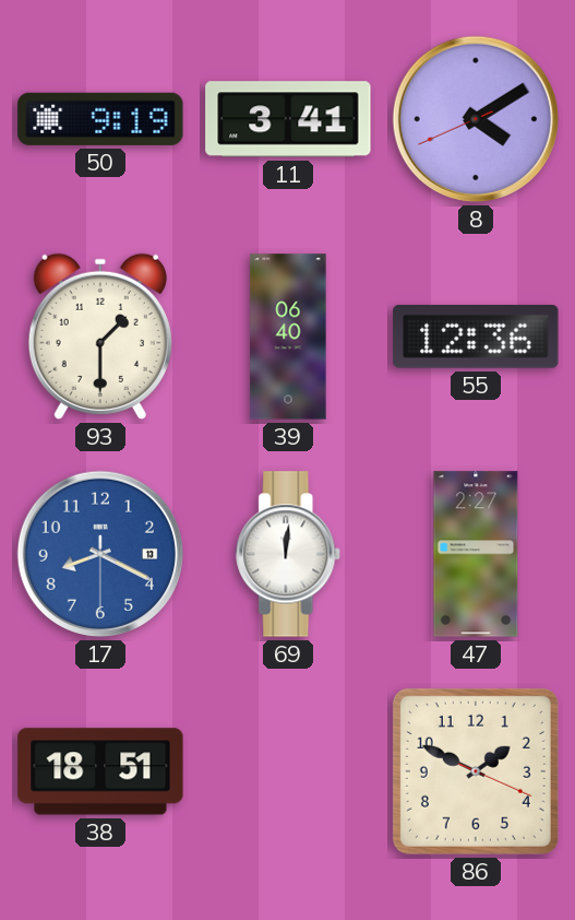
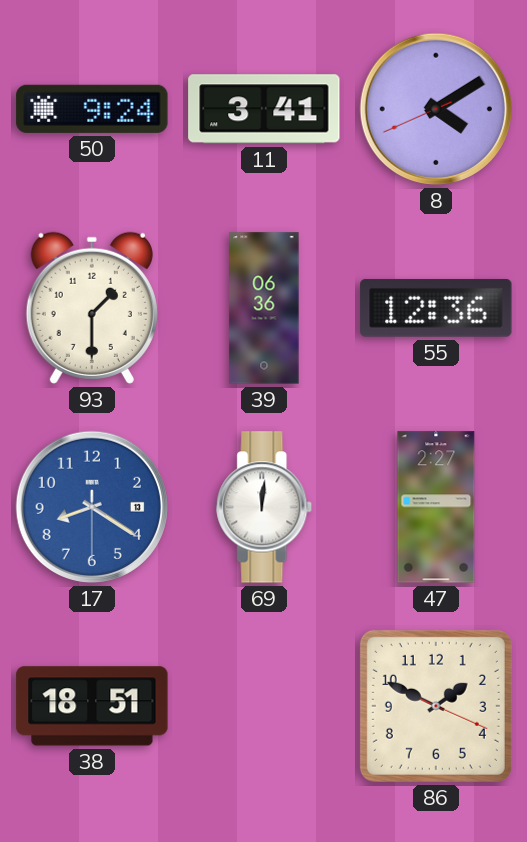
50: 9:19 -> 9:24
39: 06:40 -> 06:36
17: 8:19 -> 8:20
